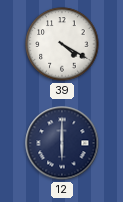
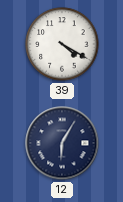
12: 6:00 -> 6:05
